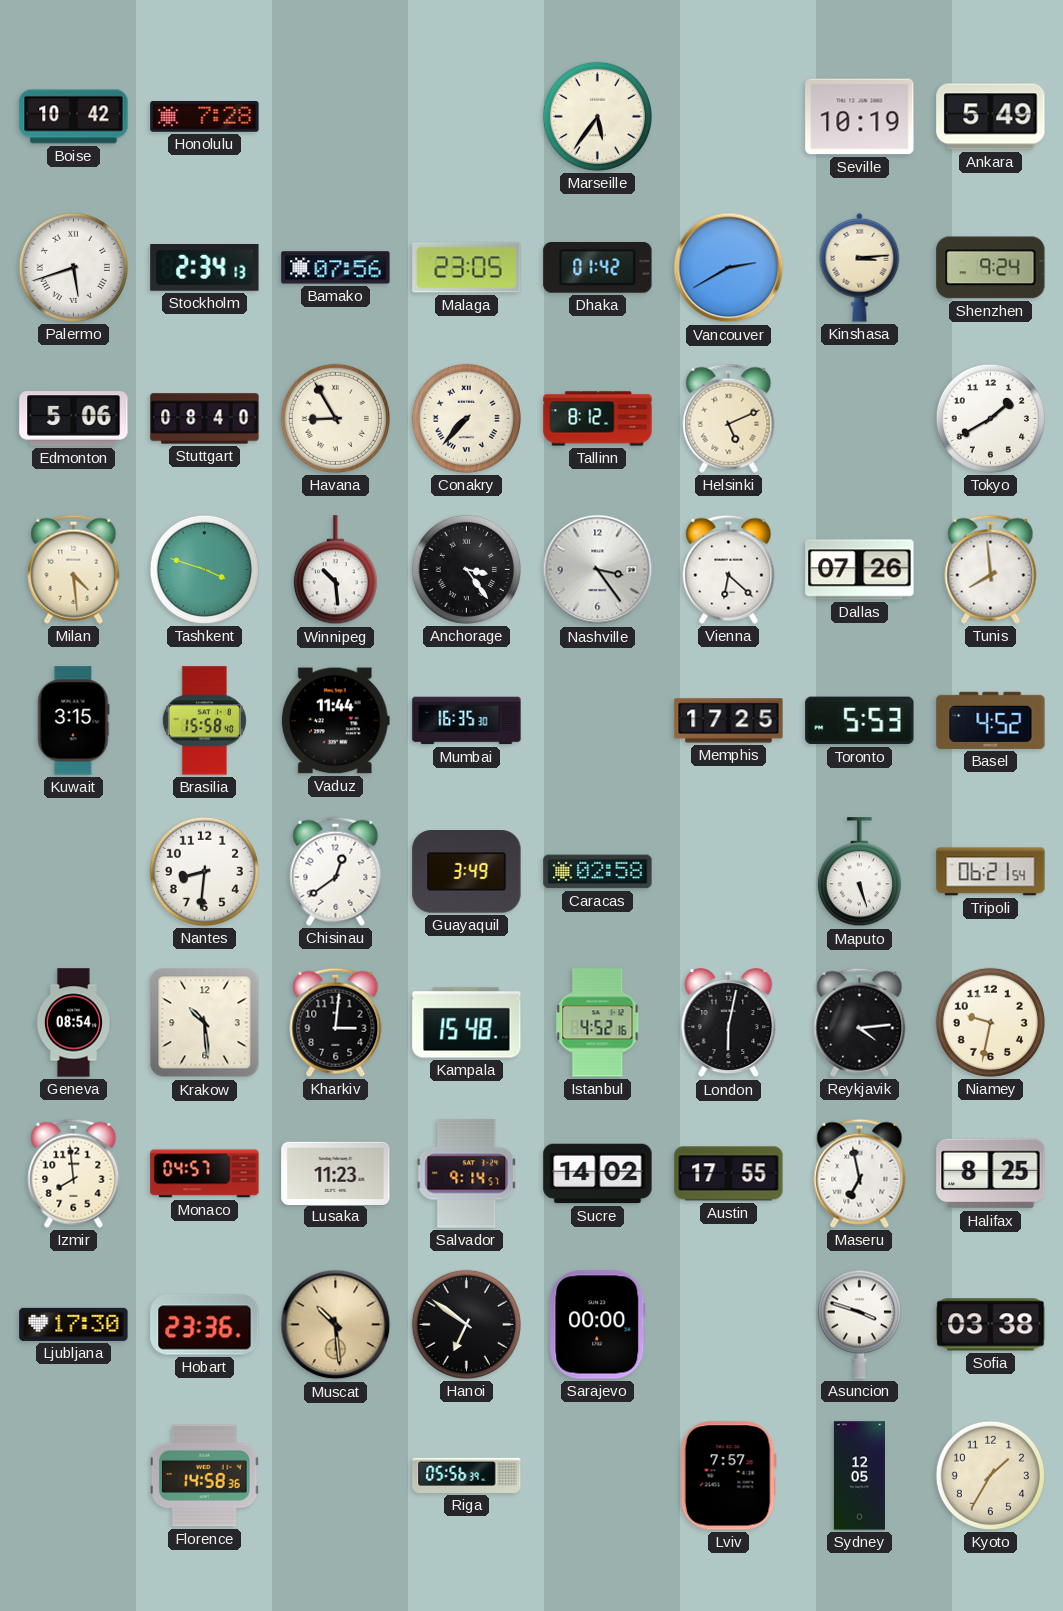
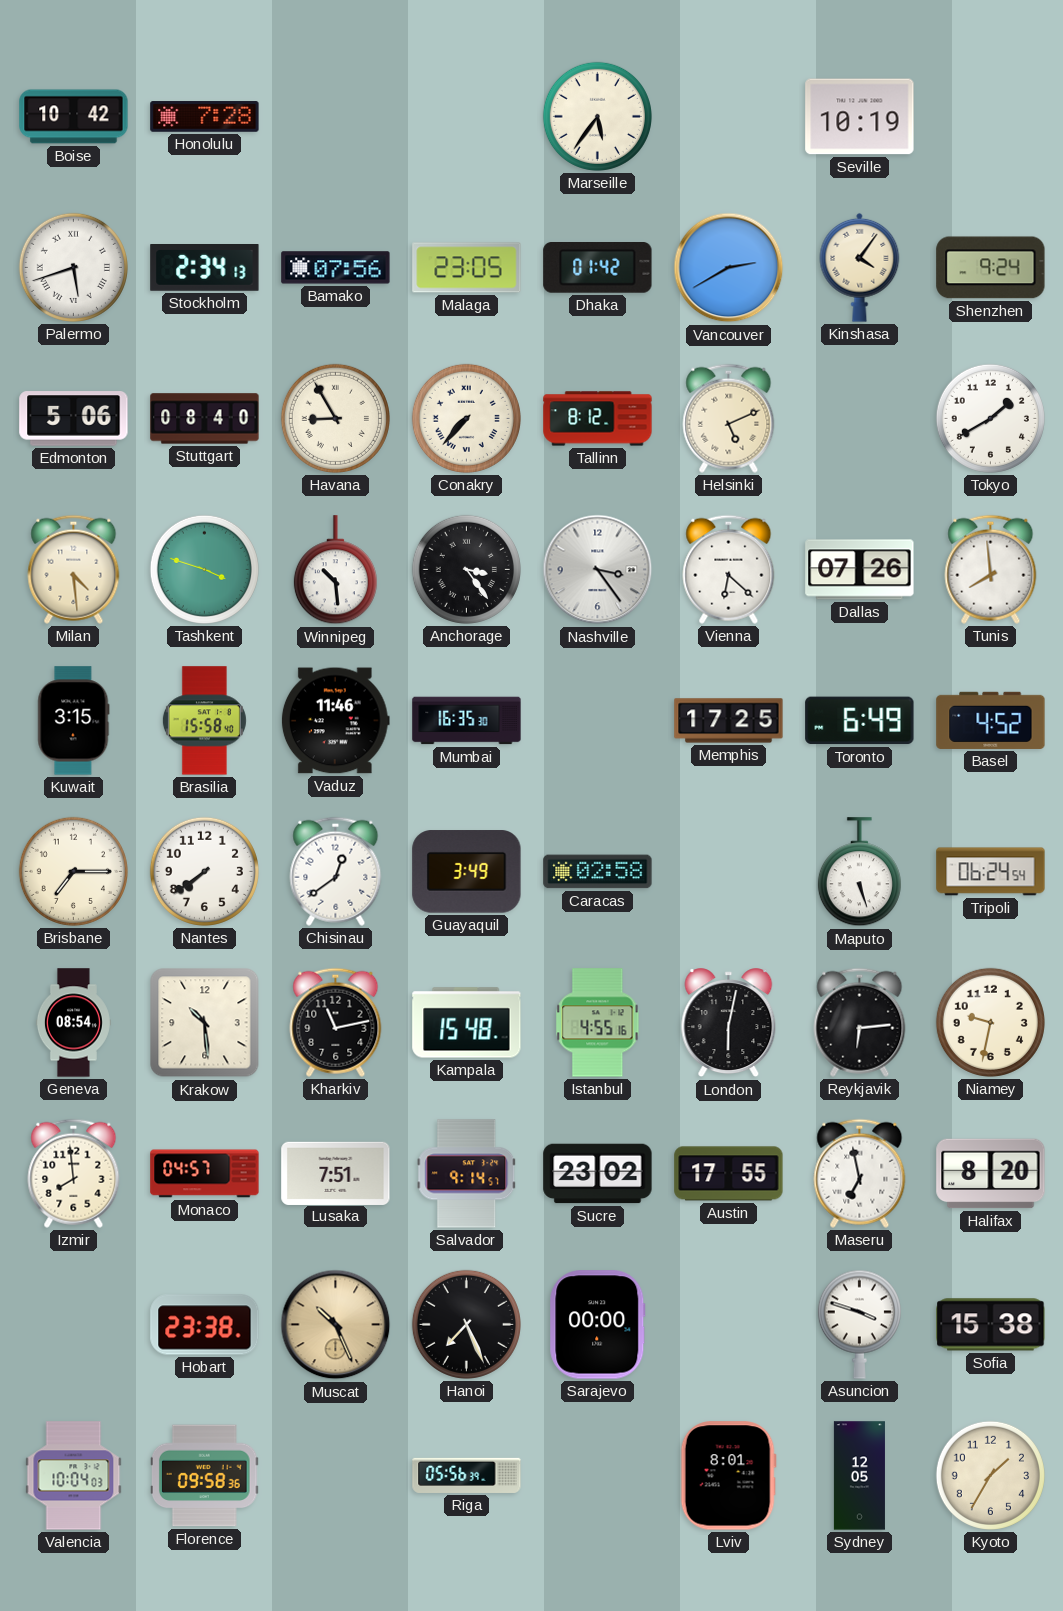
Ankara: 5:49 -> none
Kinshasa: 3:14 -> 4:06
Vaduz: 11:44 -> 11:46
Toronto: 5:53 -> 6:49
Brisbane: none -> 7:15
Nantes: 8:31 -> 7:39
Tripoli: 06:21 -> 06:24
Kharkiv: 3:01 -> 11:13
Istanbul: 4:52 -> 4:55
Reykjavik: 4:14 -> 6:14
Lusaka: 11:23 -> 7:51
Sucre: 14:02 -> 23:02
Halifax: 8:25 -> 8:20
Ljubljana: 17:30 -> none
Hobart: 23:36 -> 23:38
Muscat: 10:29 -> 10:26
Hanoi: 6:51 -> 7:26
Sofia: 03:38 -> 15:38
Valencia: none -> 10:04
Florence: 14:58 -> 09:58
Lviv: 7:57 -> 8:01
